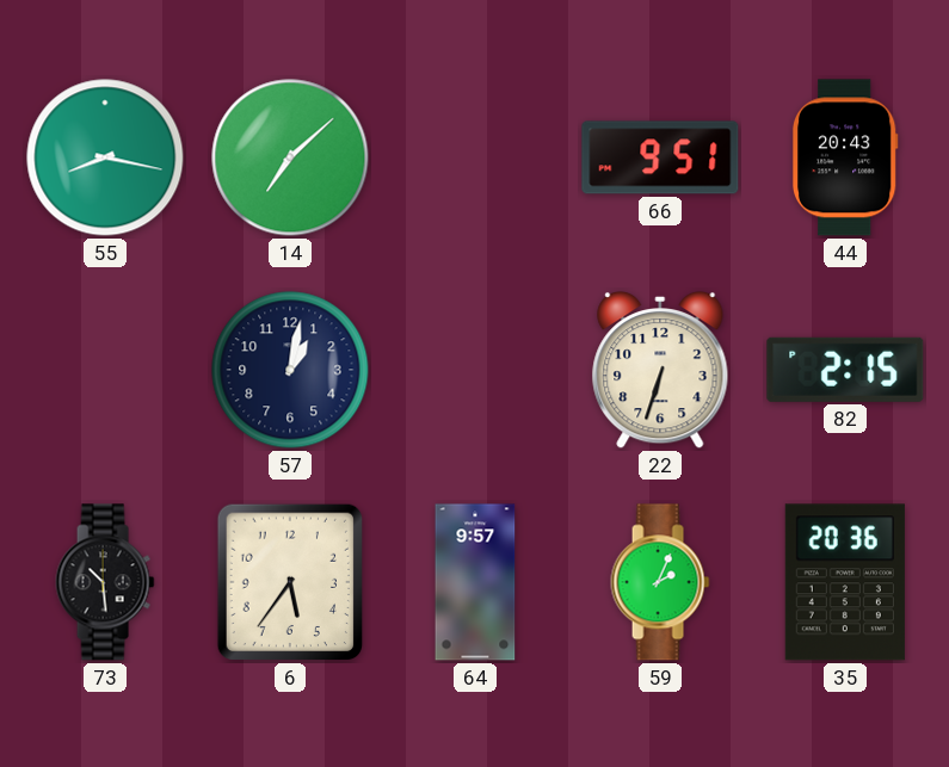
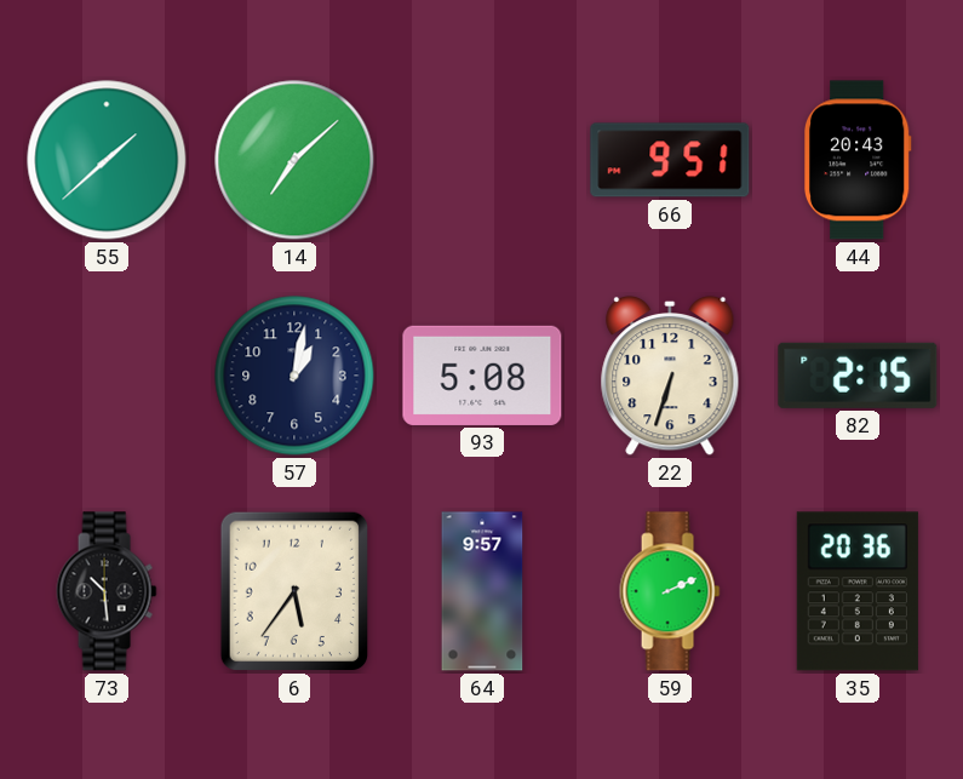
55: 8:17 -> 1:38
93: none -> 5:08
59: 2:04 -> 2:11
